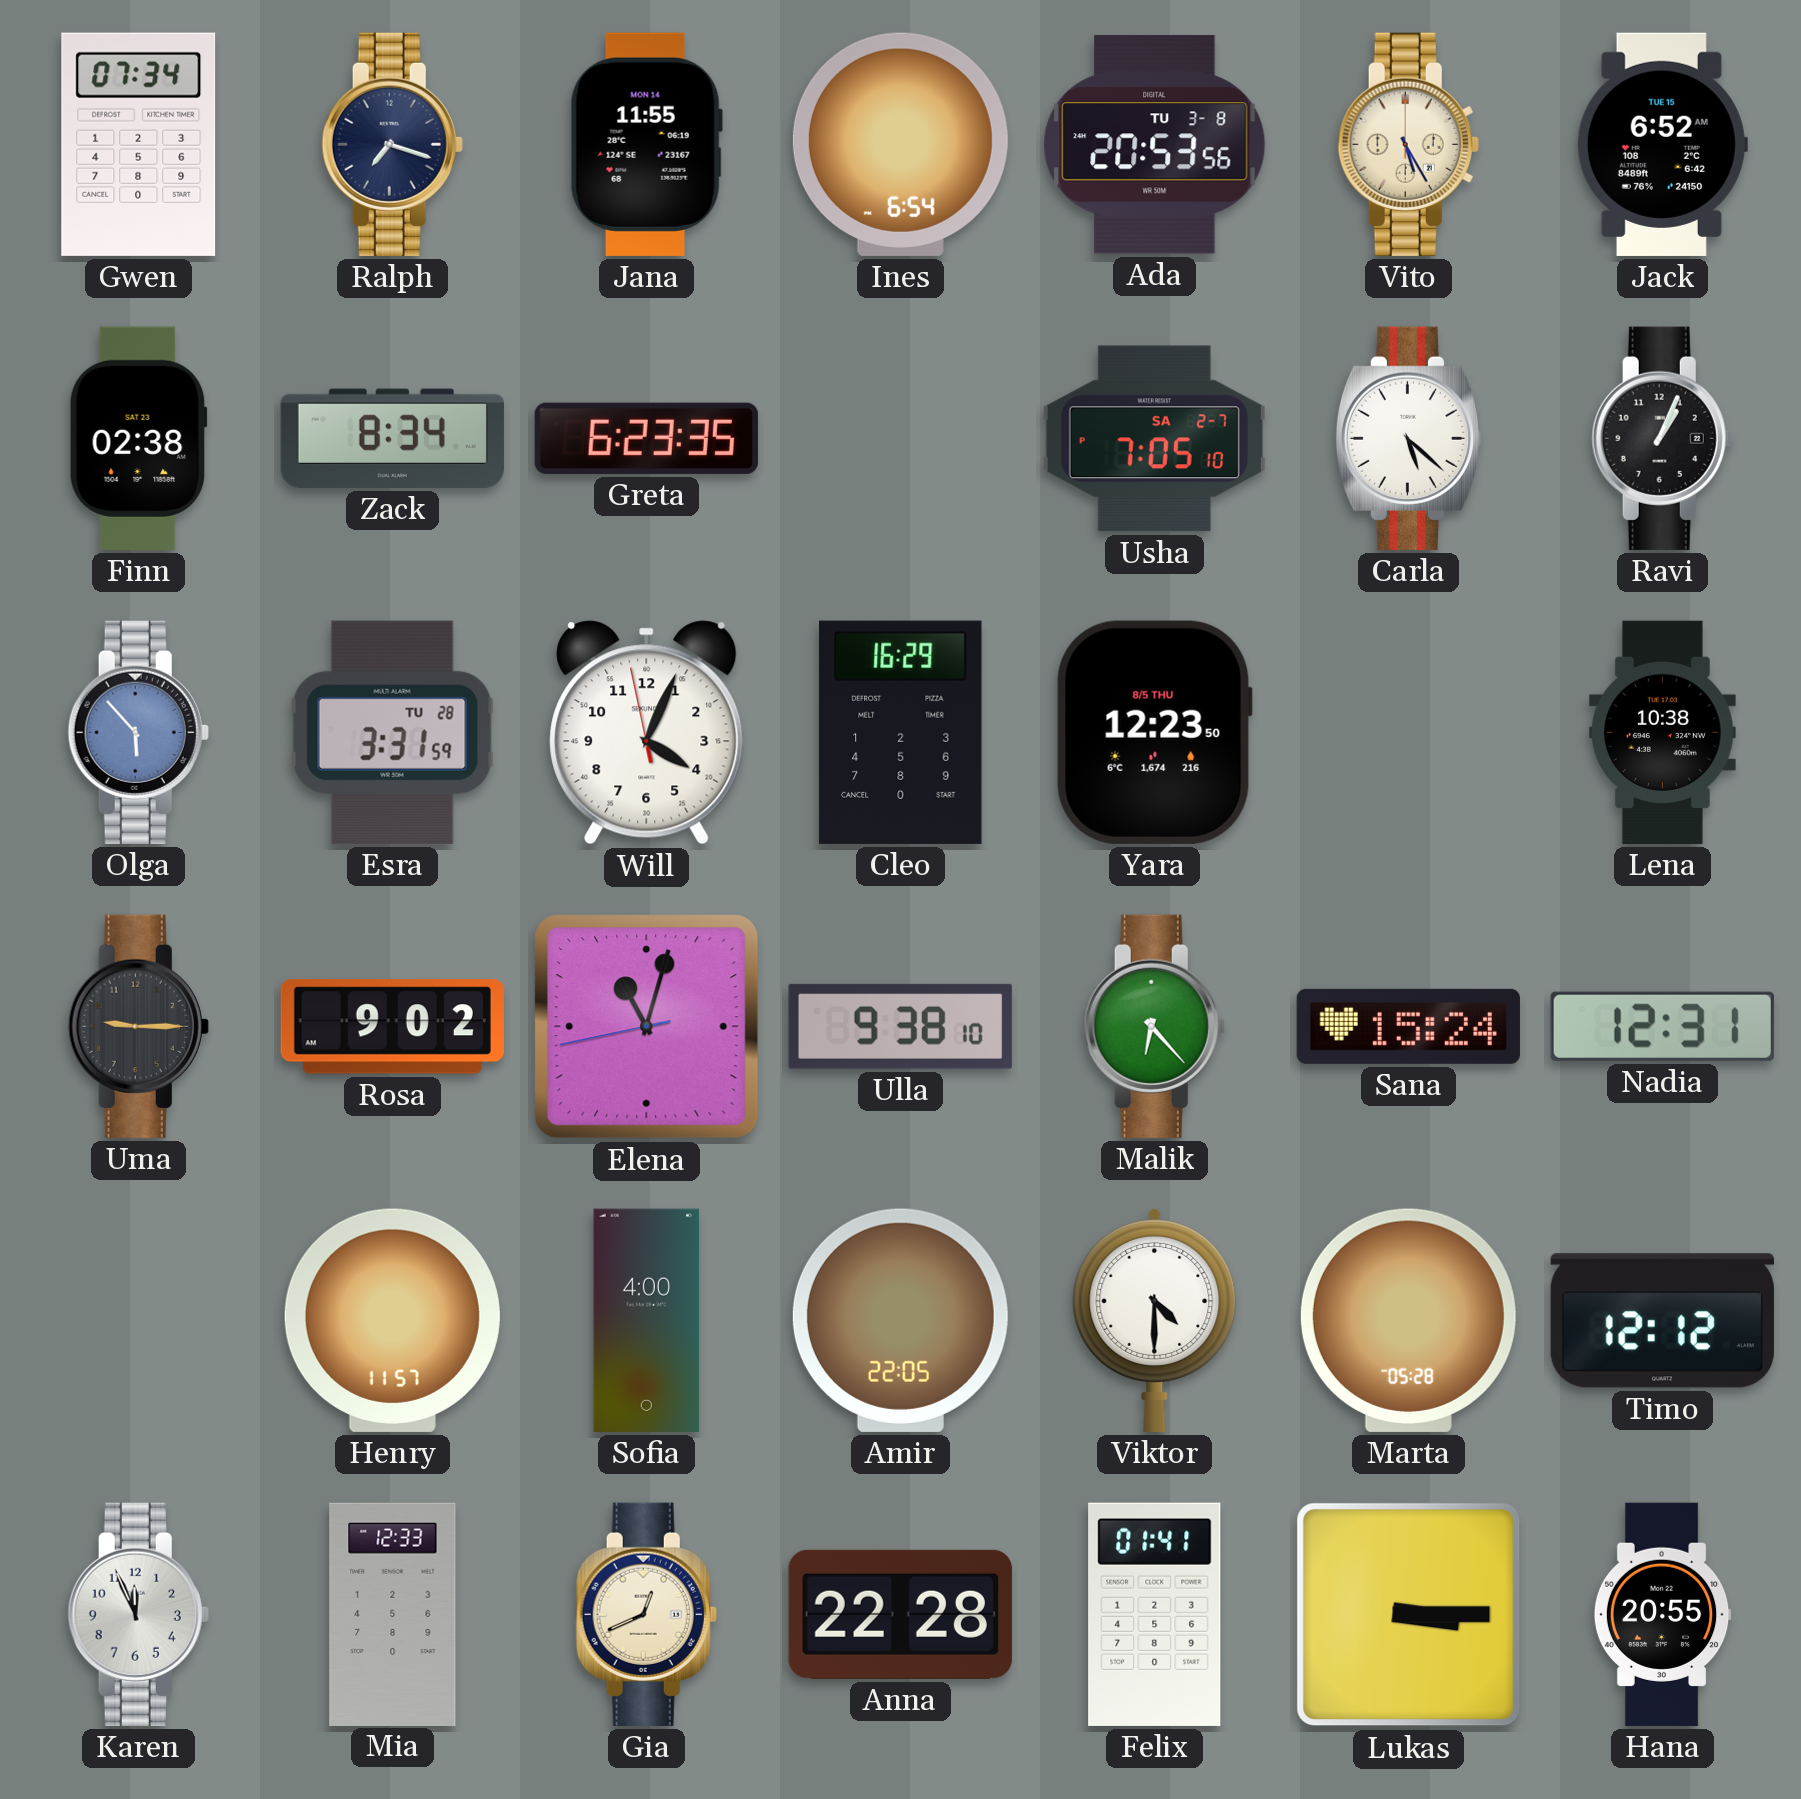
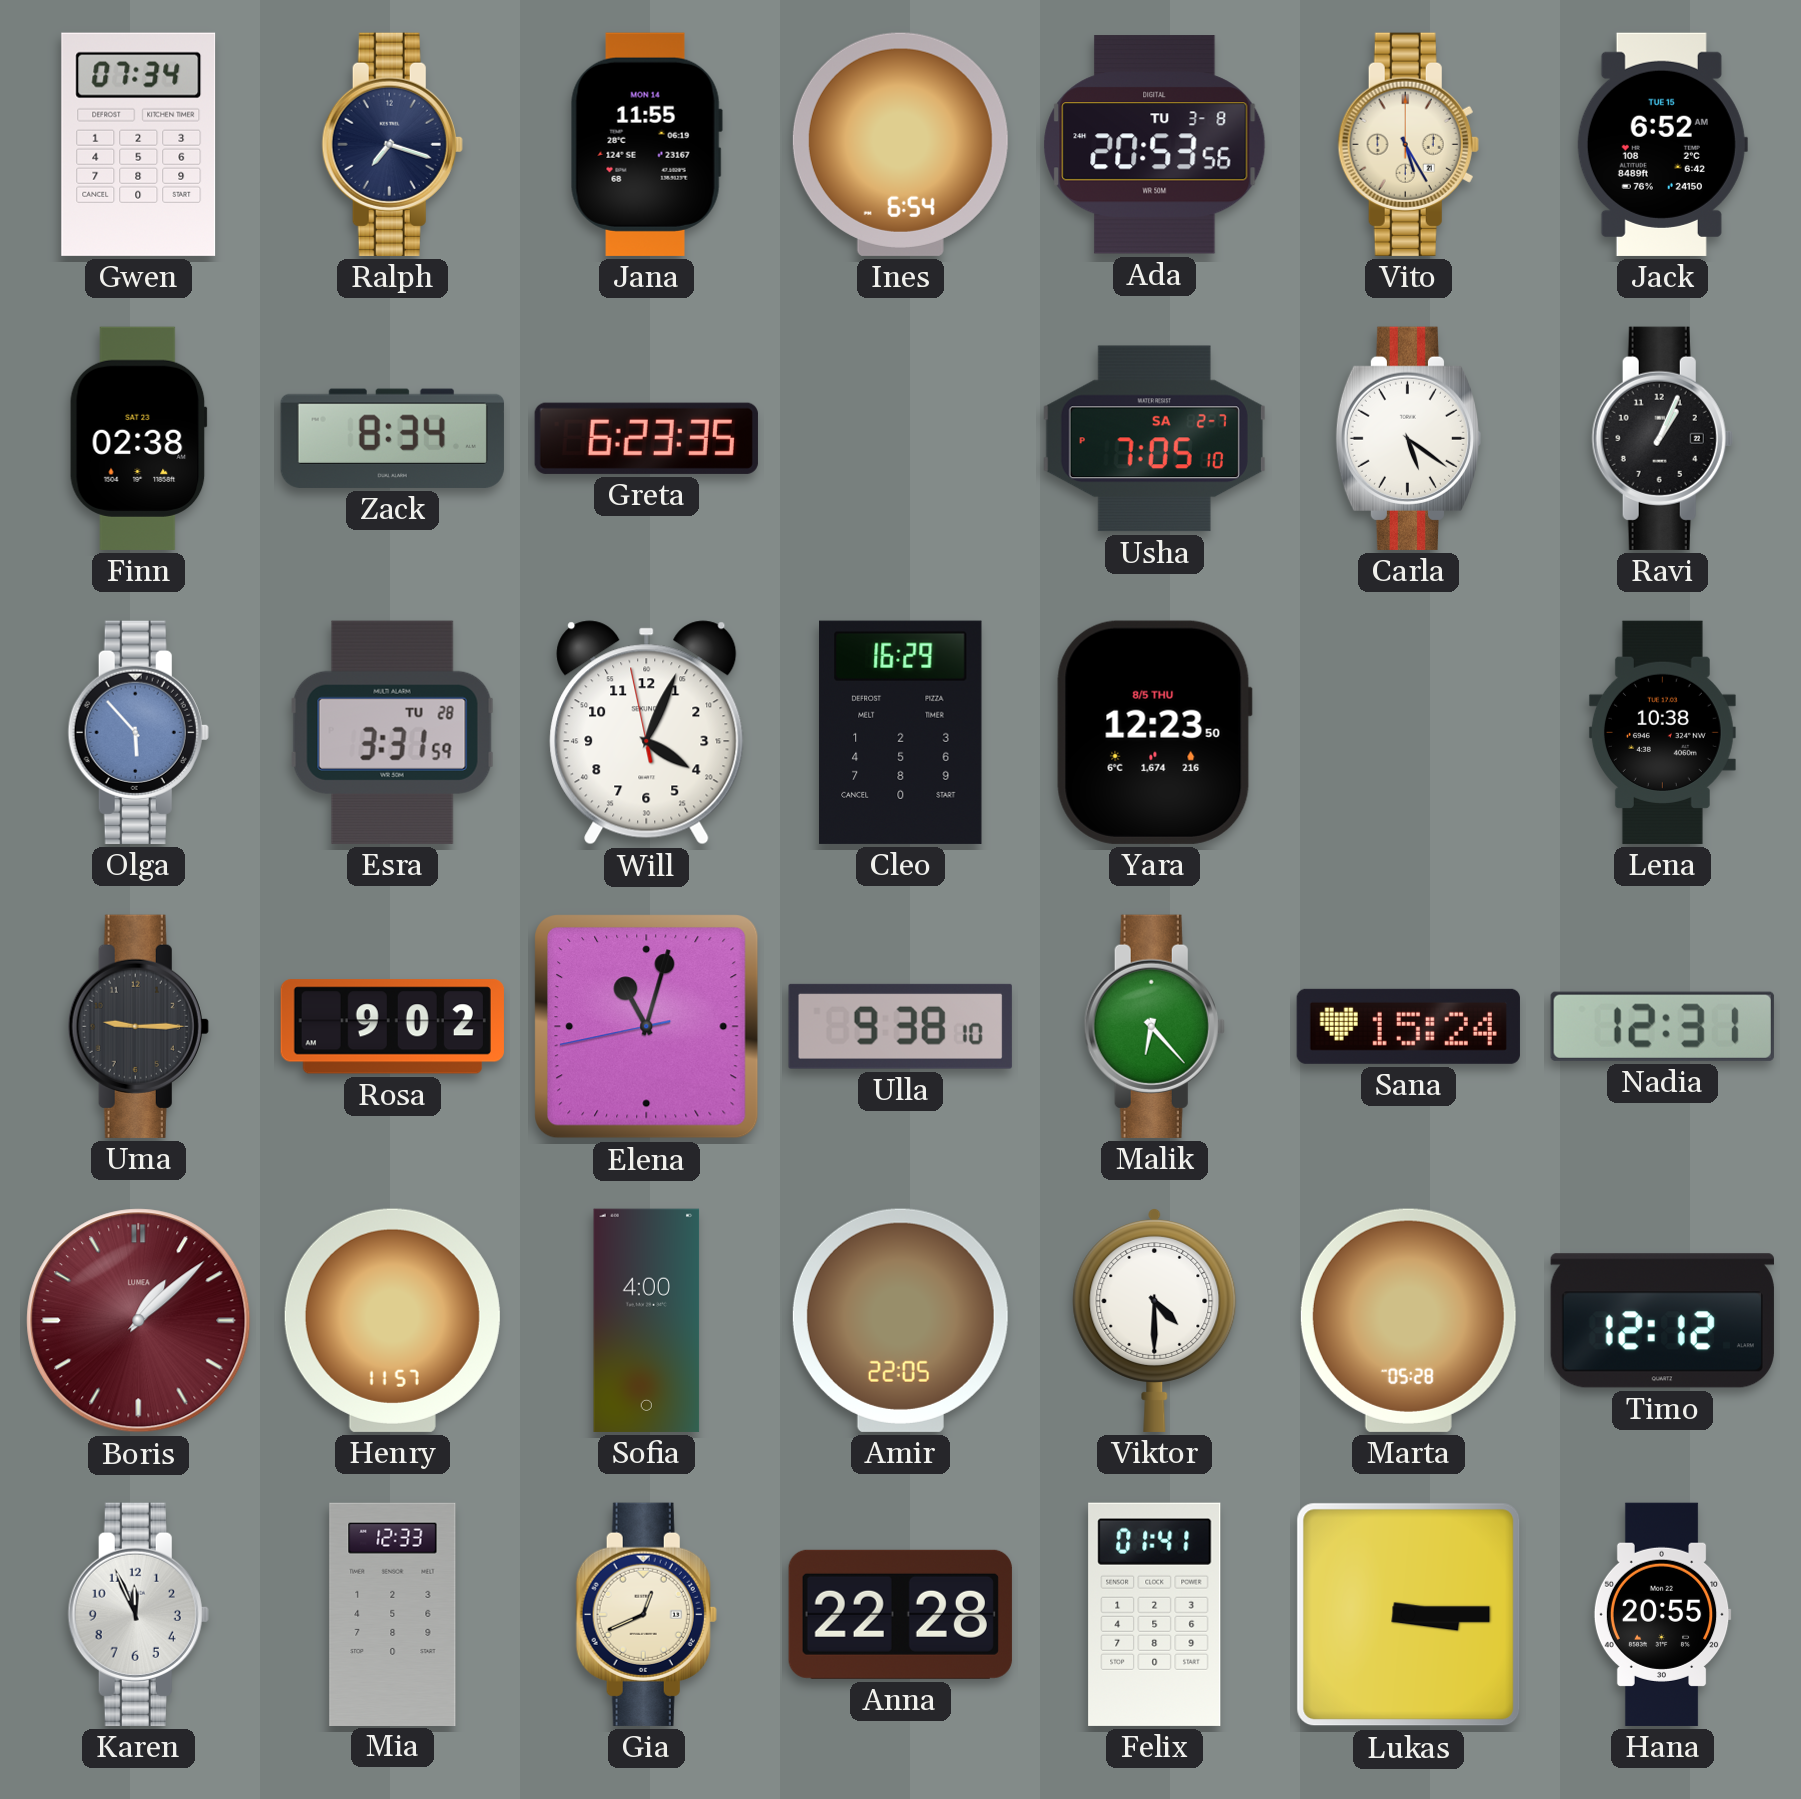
Carla: 5:22 -> 5:21
Boris: none -> 1:08
